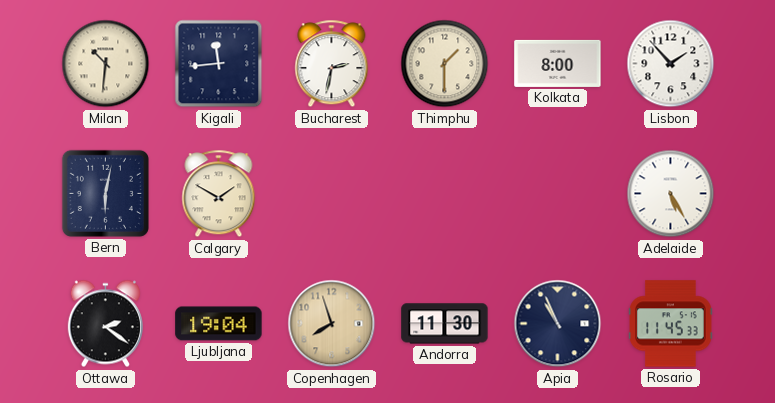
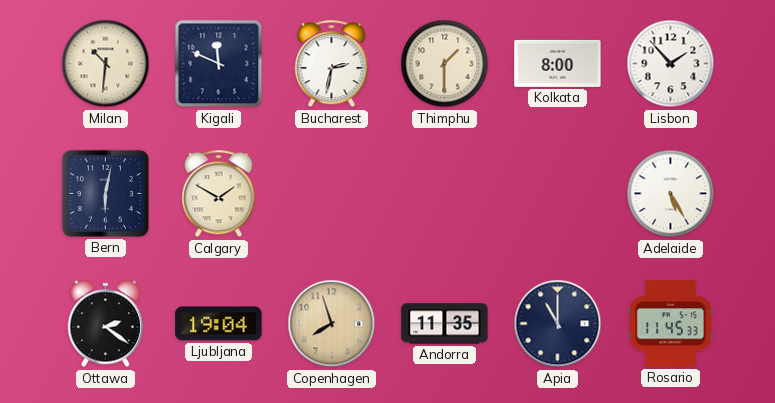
Kigali: 11:44 -> 11:49
Andorra: 11:30 -> 11:35
Apia: 10:56 -> 11:00
